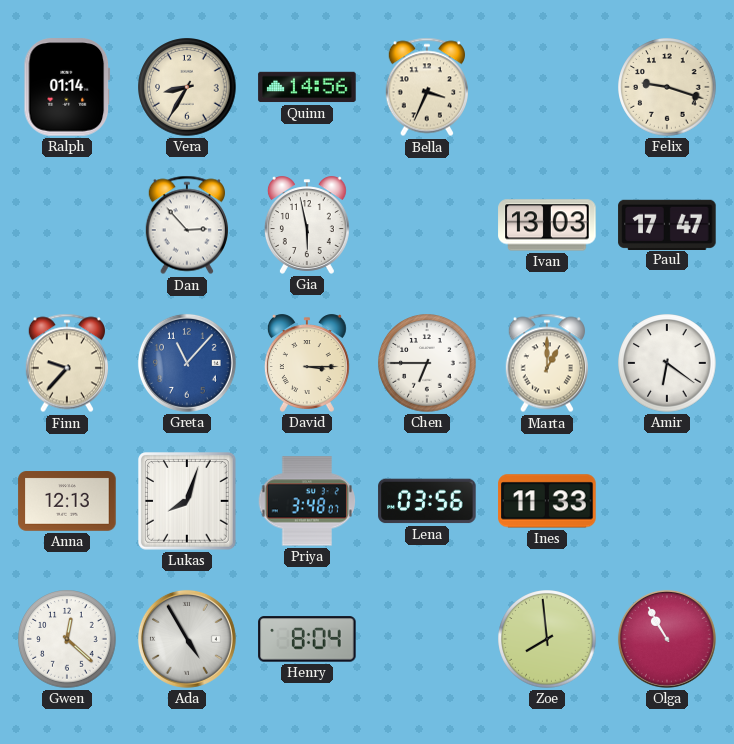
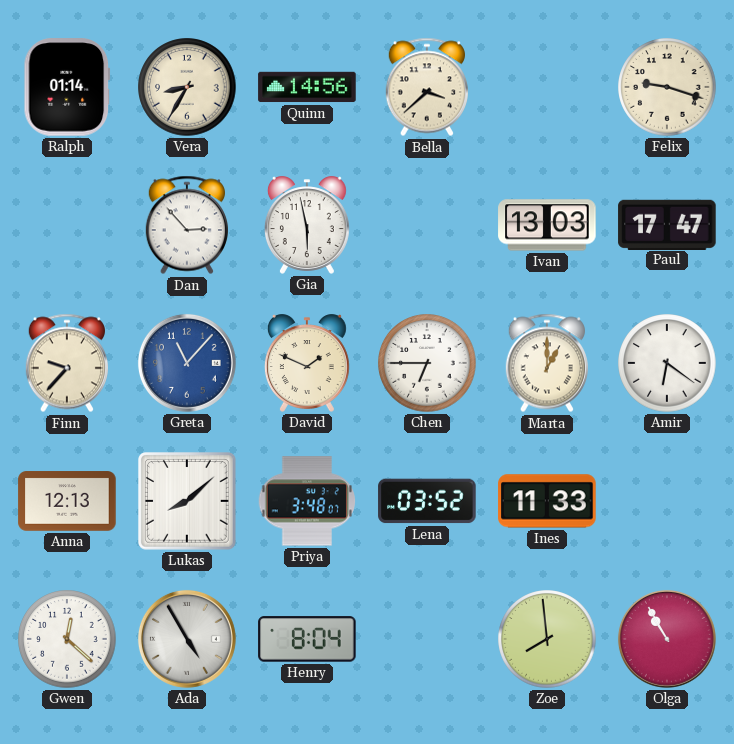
Bella: 3:34 -> 3:38
David: 3:15 -> 1:49
Lukas: 8:03 -> 8:08
Lena: 03:56 -> 03:52
